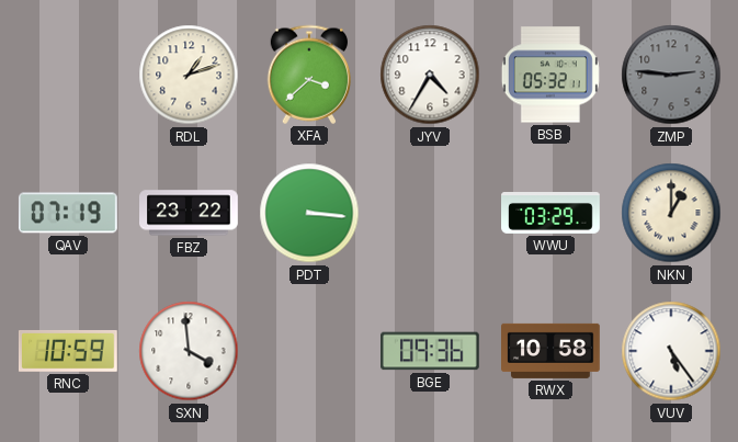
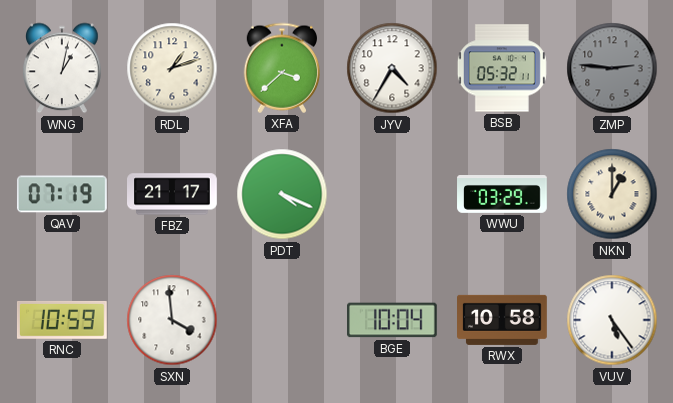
WNG: none -> 1:02
FBZ: 23:22 -> 21:17
PDT: 3:16 -> 4:19
BGE: 09:36 -> 10:04
